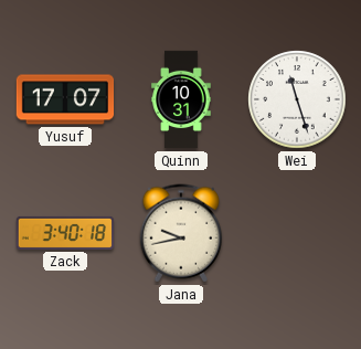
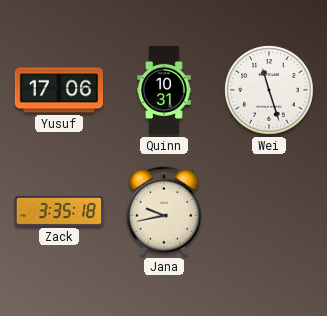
Yusuf: 17:07 -> 17:06
Zack: 3:40 -> 3:35
